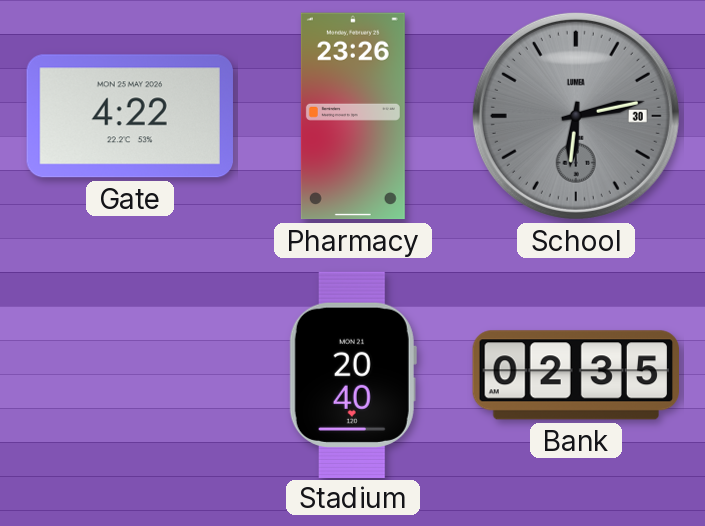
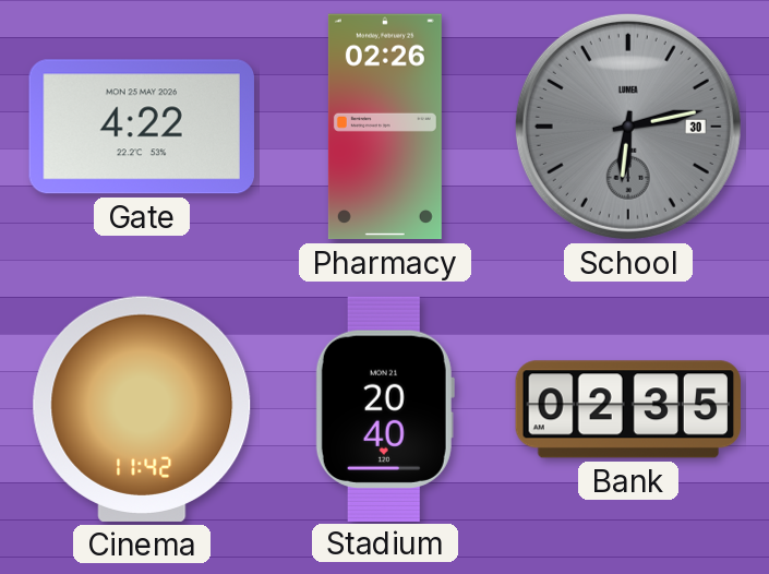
Pharmacy: 23:26 -> 02:26
Cinema: none -> 11:42
